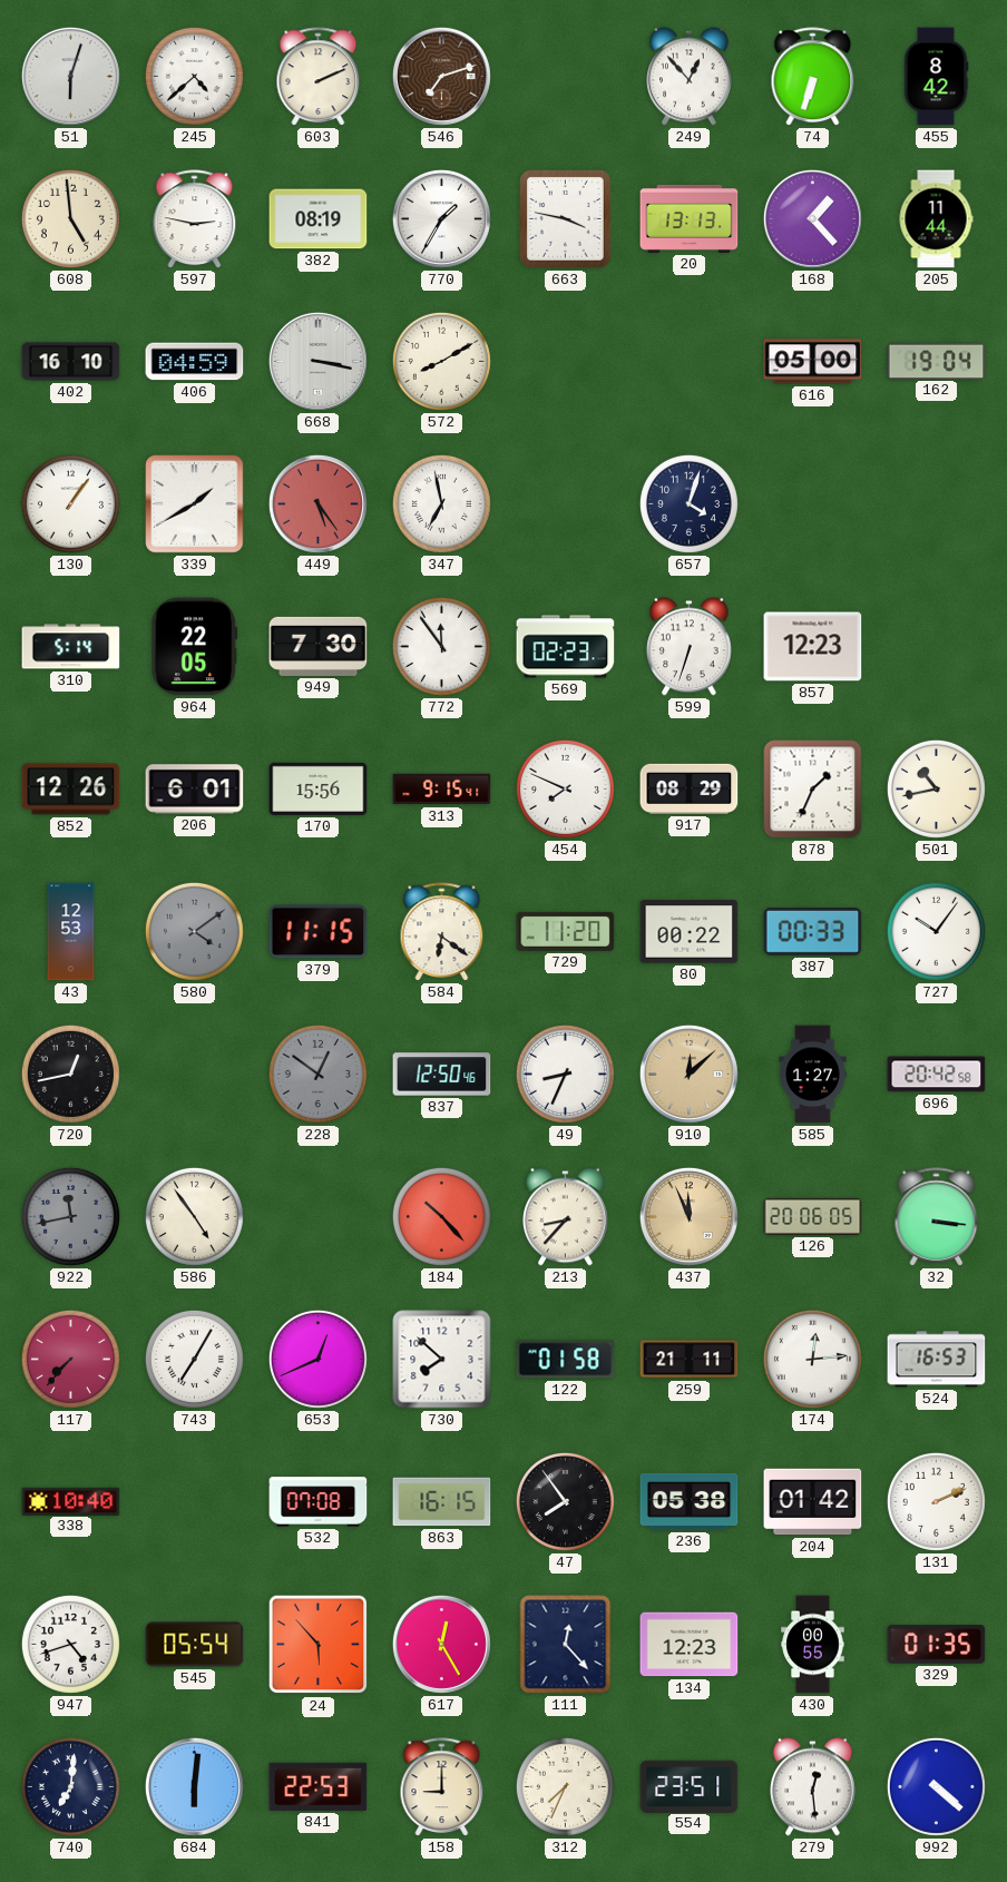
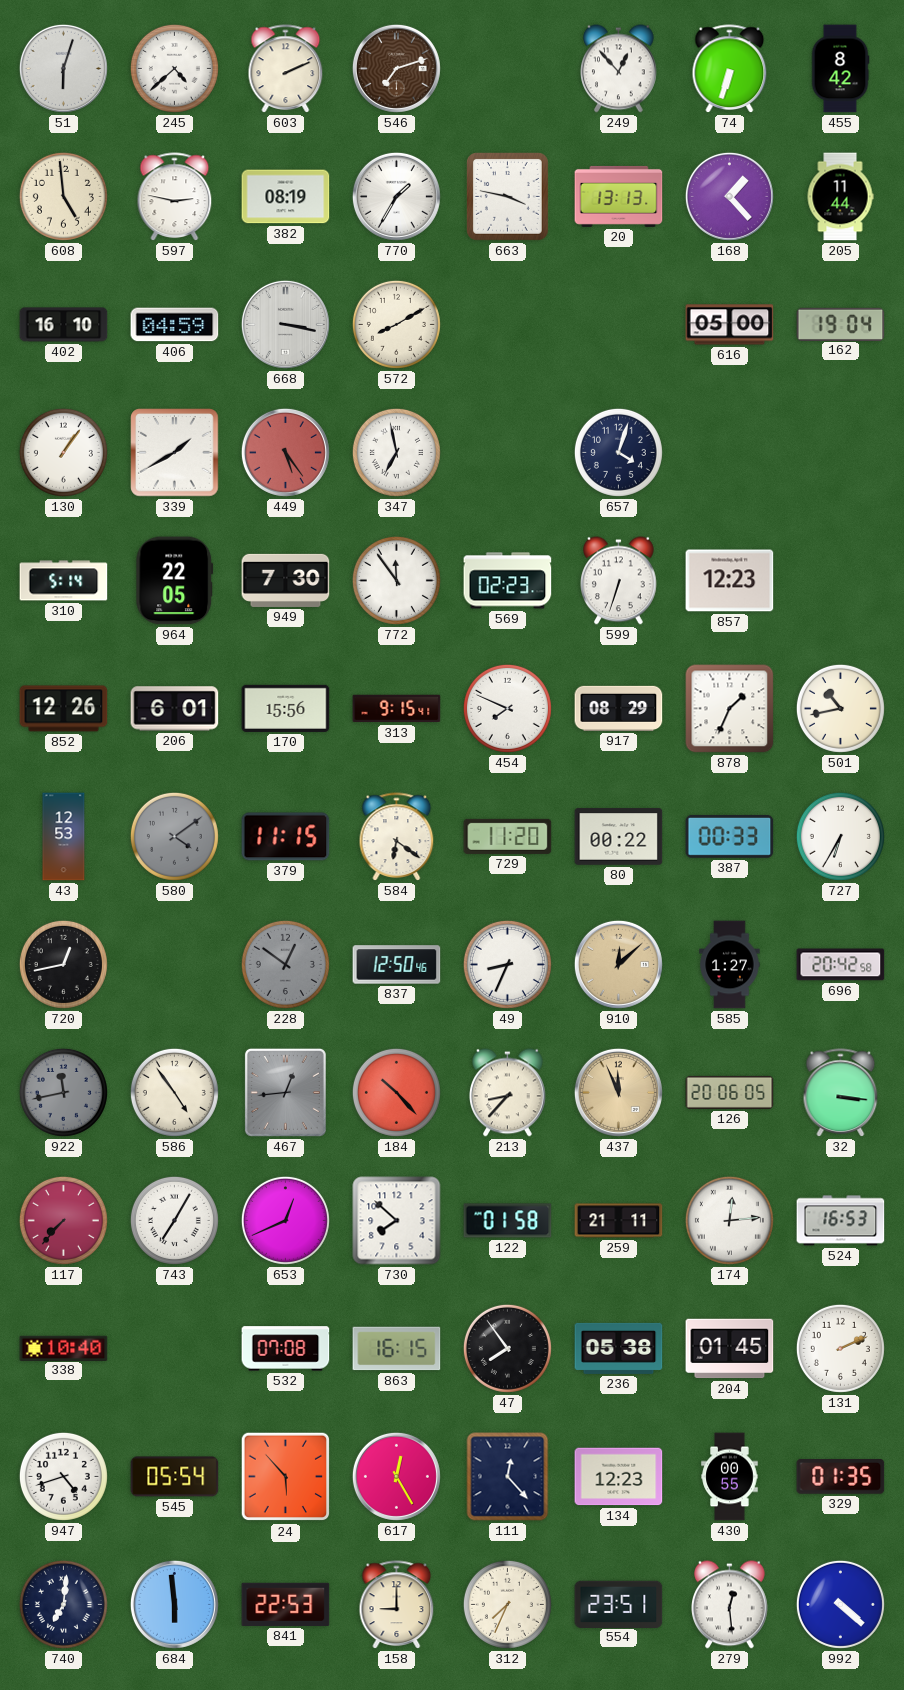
727: 10:06 -> 6:35
467: none -> 12:44
204: 01:42 -> 01:45
684: 6:01 -> 5:59
